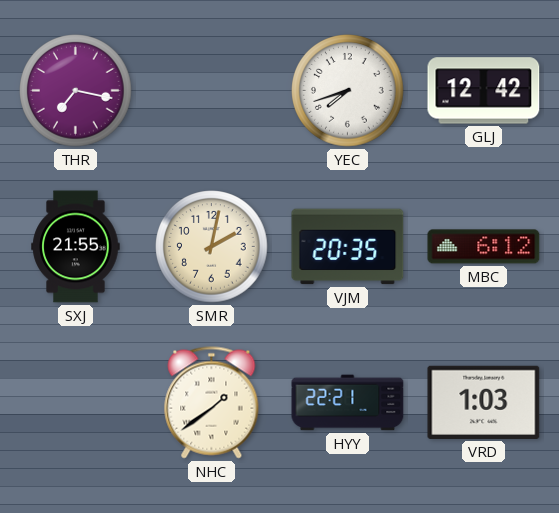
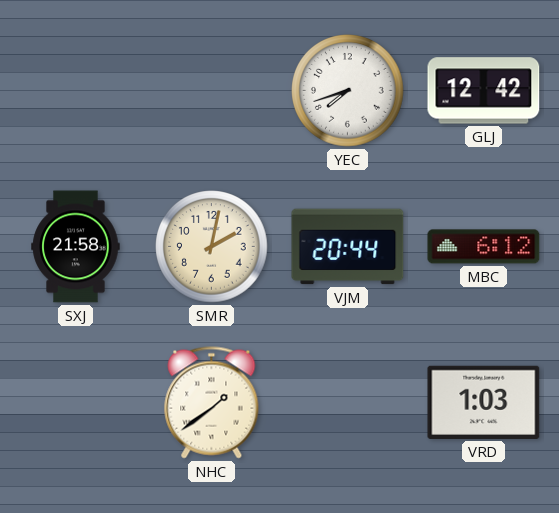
THR: 7:17 -> none
SXJ: 21:55 -> 21:58
VJM: 20:35 -> 20:44
HYY: 22:21 -> none
